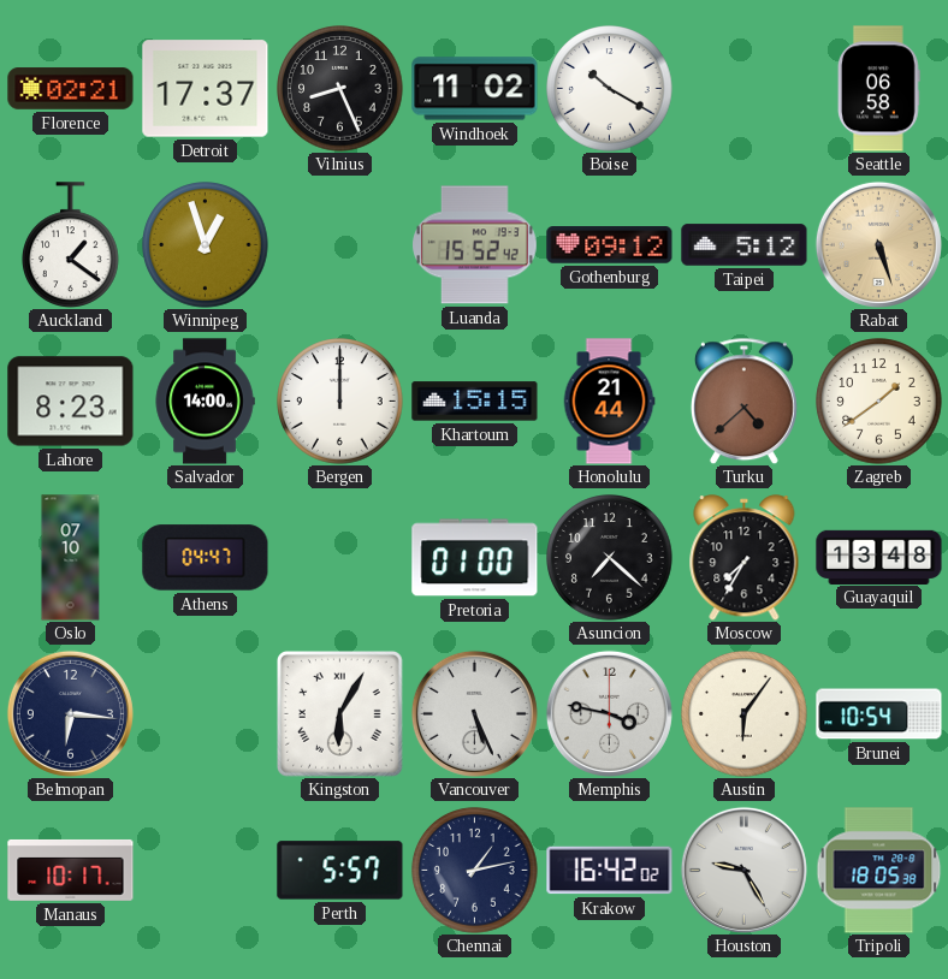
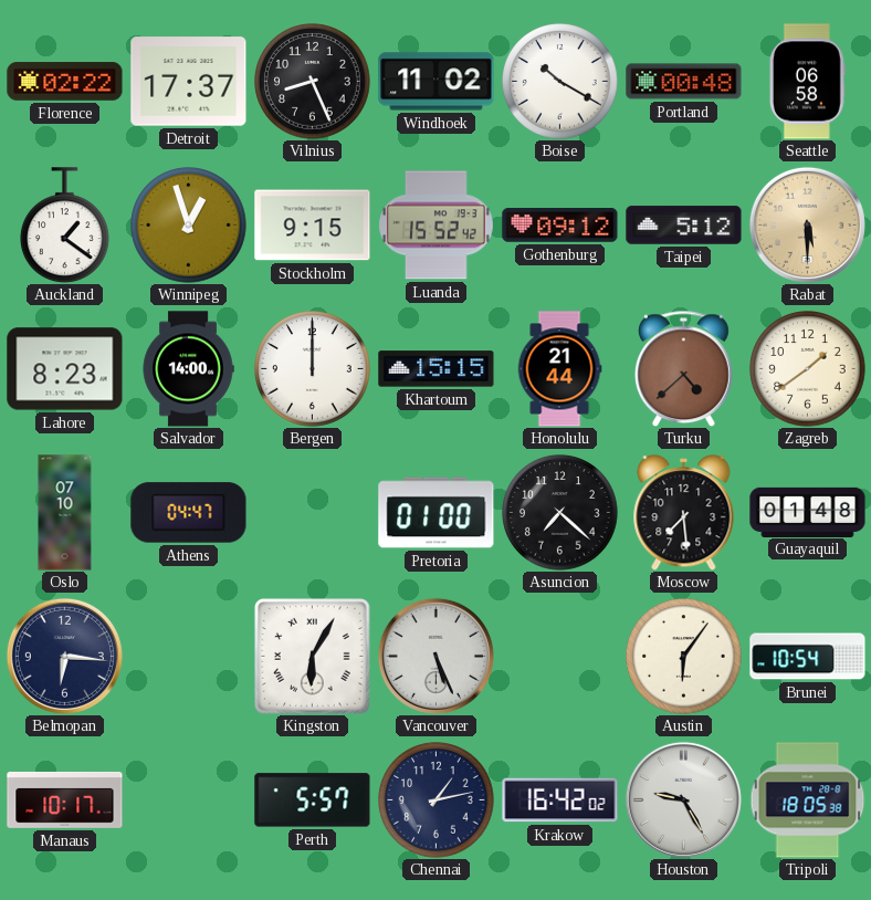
Florence: 02:21 -> 02:22
Portland: none -> 00:48
Stockholm: none -> 9:15
Rabat: 5:27 -> 5:30
Moscow: 7:35 -> 7:29
Guayaquil: 13:48 -> 01:48
Memphis: 3:47 -> none
